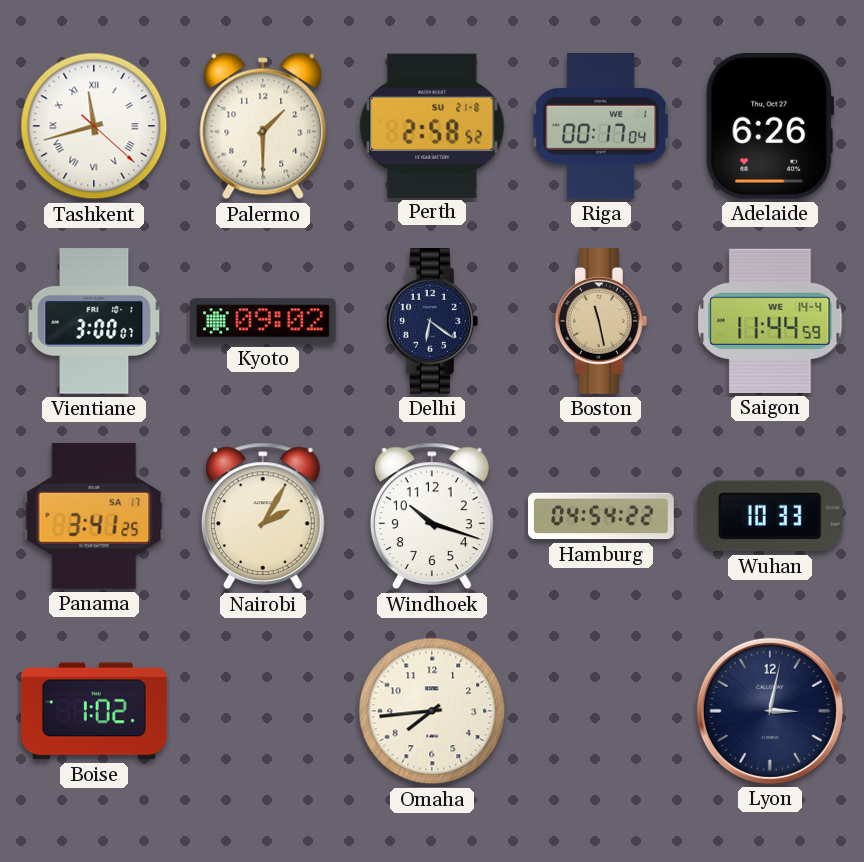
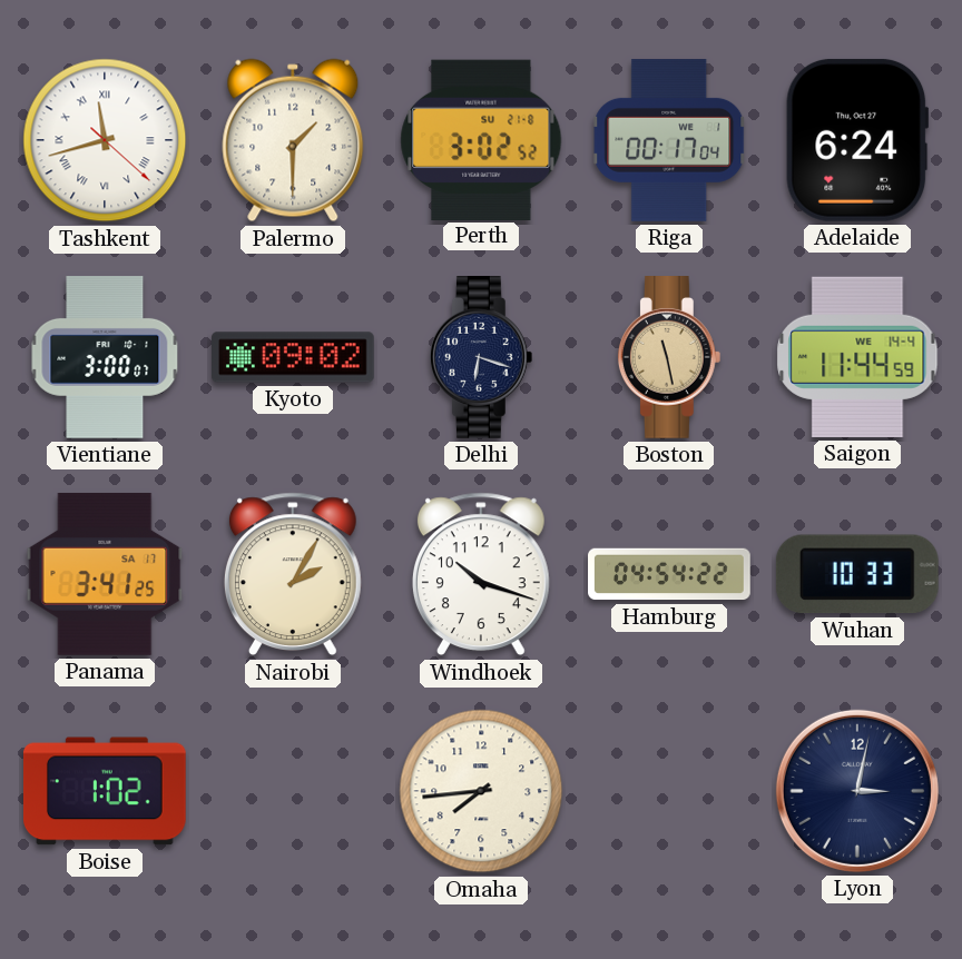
Perth: 2:58 -> 3:02
Adelaide: 6:26 -> 6:24
Delhi: 6:21 -> 6:18
